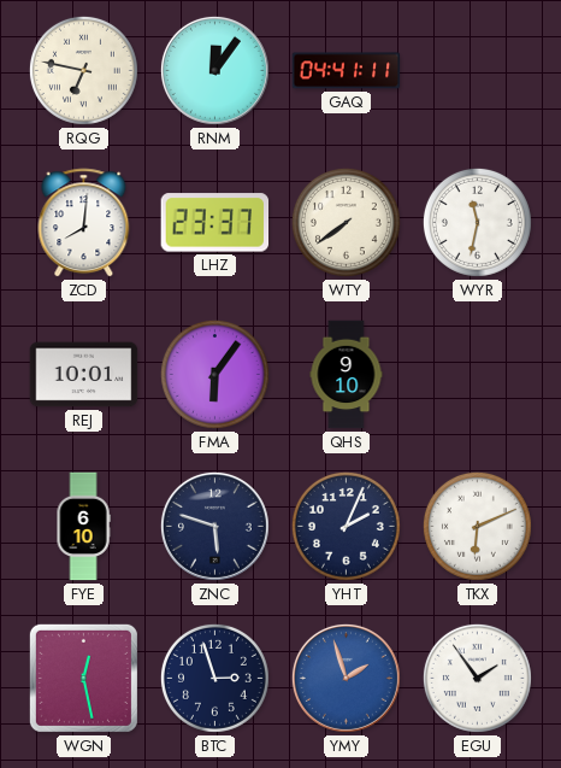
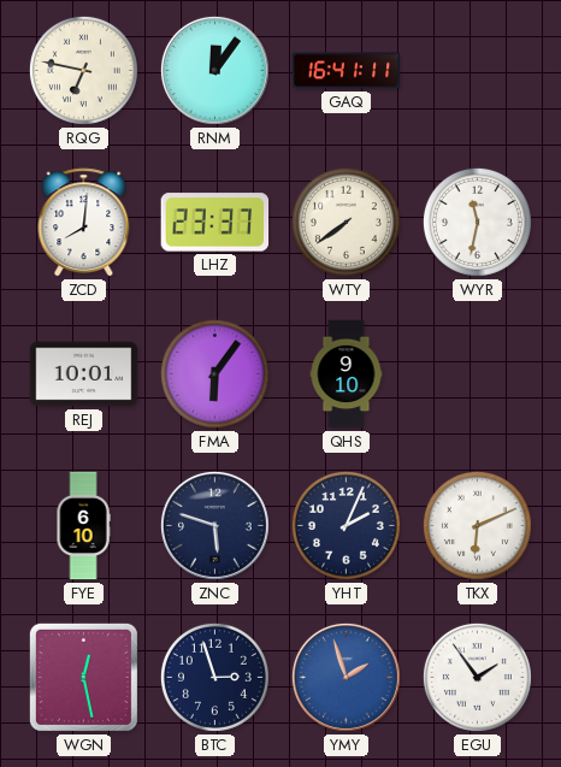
GAQ: 04:41 -> 16:41
